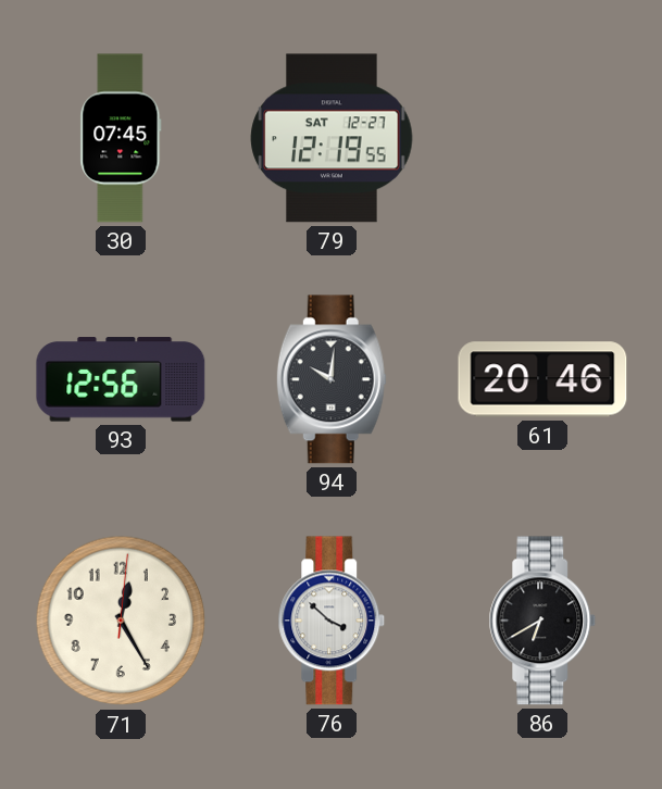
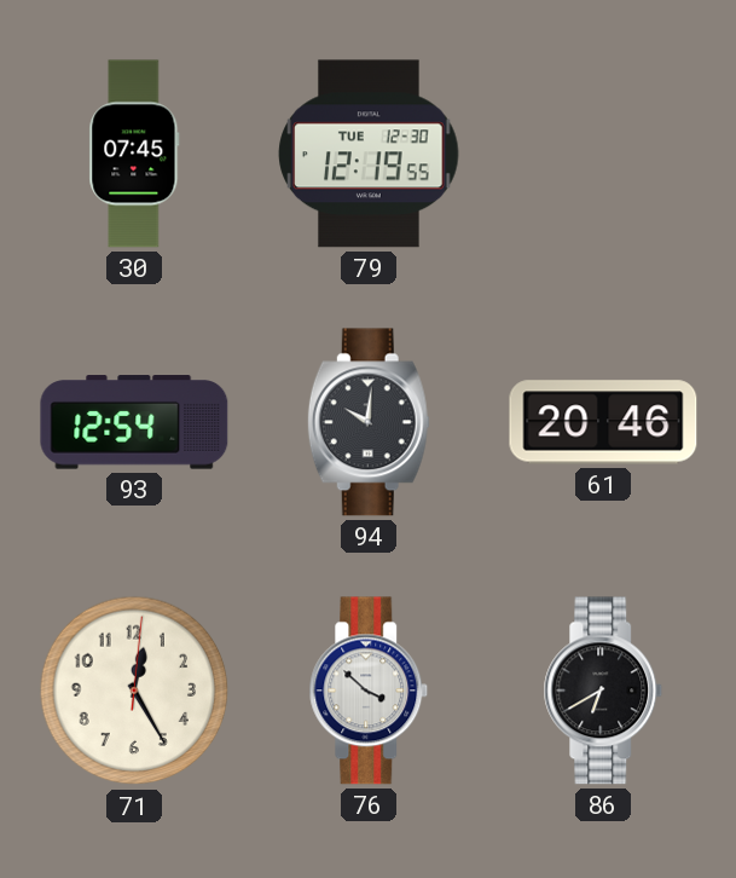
79 date: SAT 12-27 -> TUE 12-30
93: 12:56 -> 12:54
